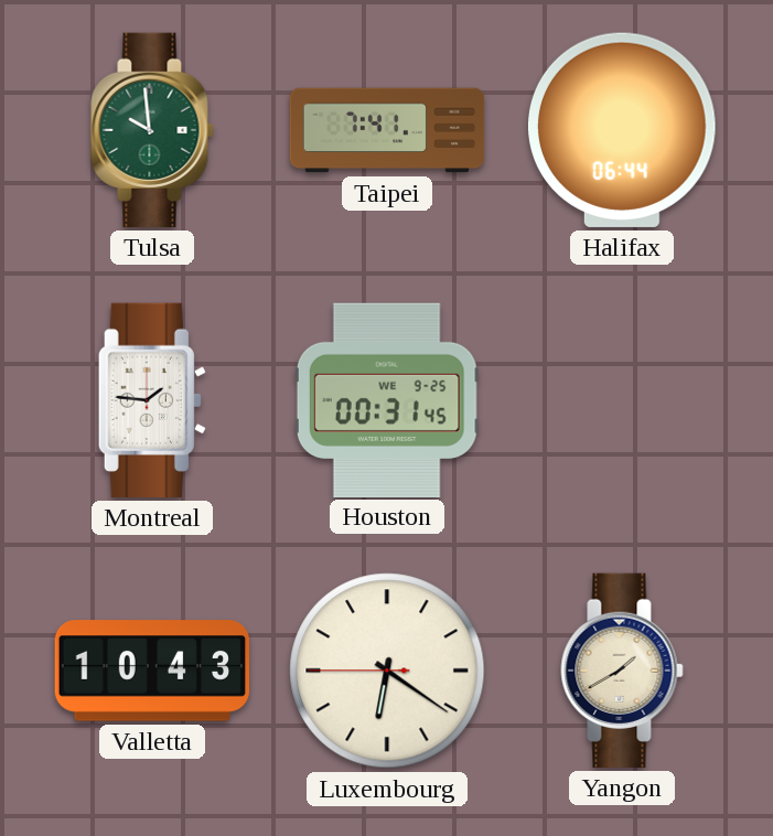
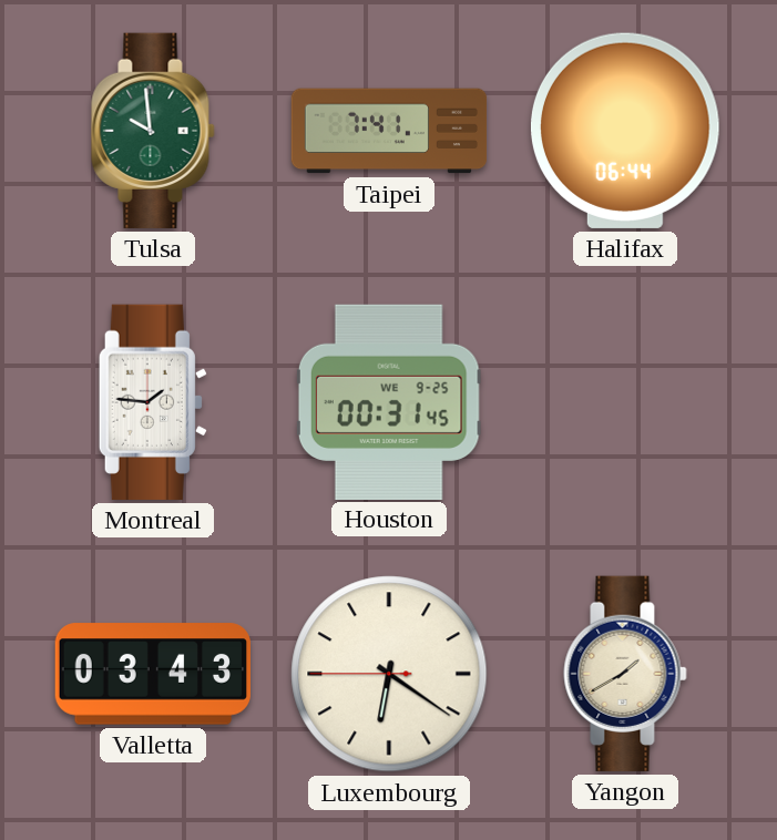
Valletta: 10:43 -> 03:43
